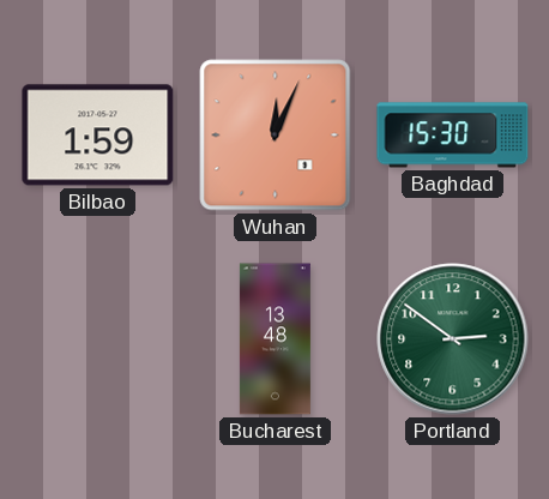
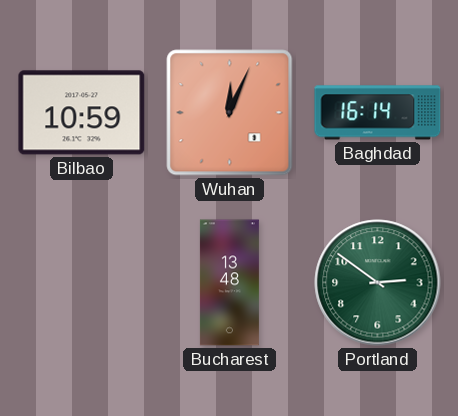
Bilbao: 1:59 -> 10:59
Baghdad: 15:30 -> 16:14
